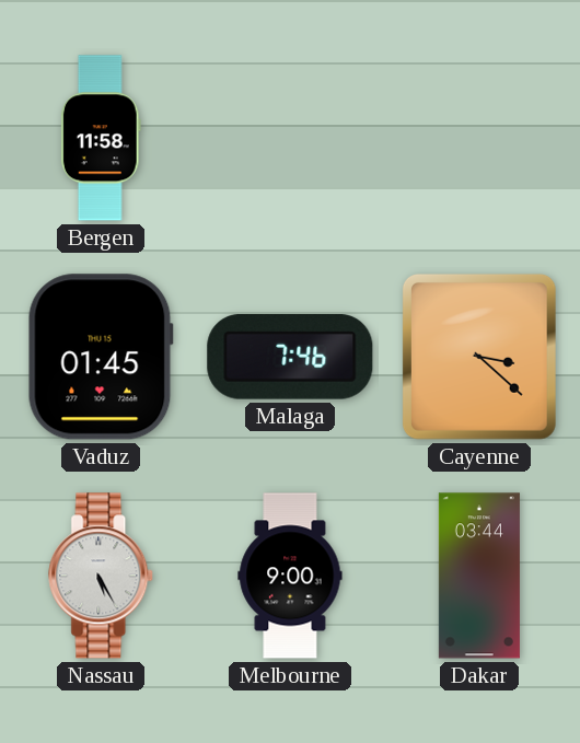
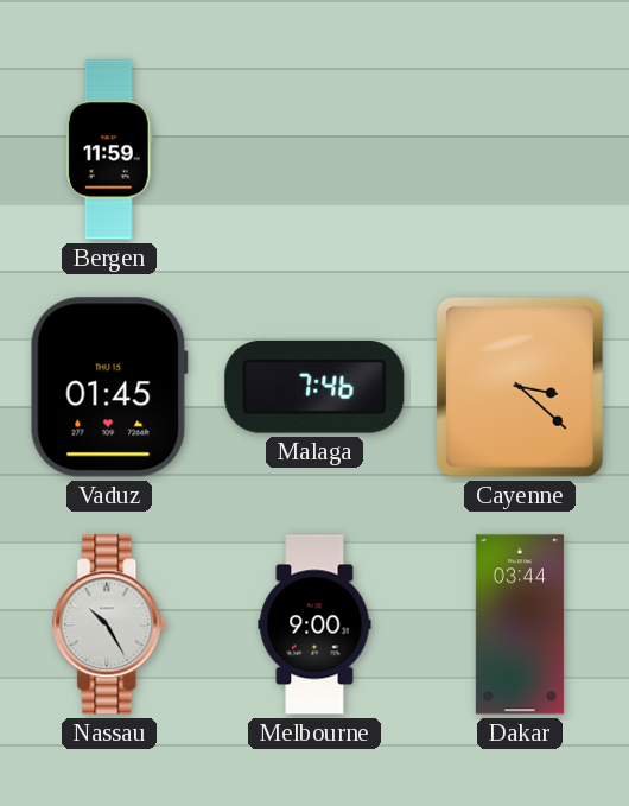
Bergen: 11:58 -> 11:59
Nassau: 5:25 -> 10:25
